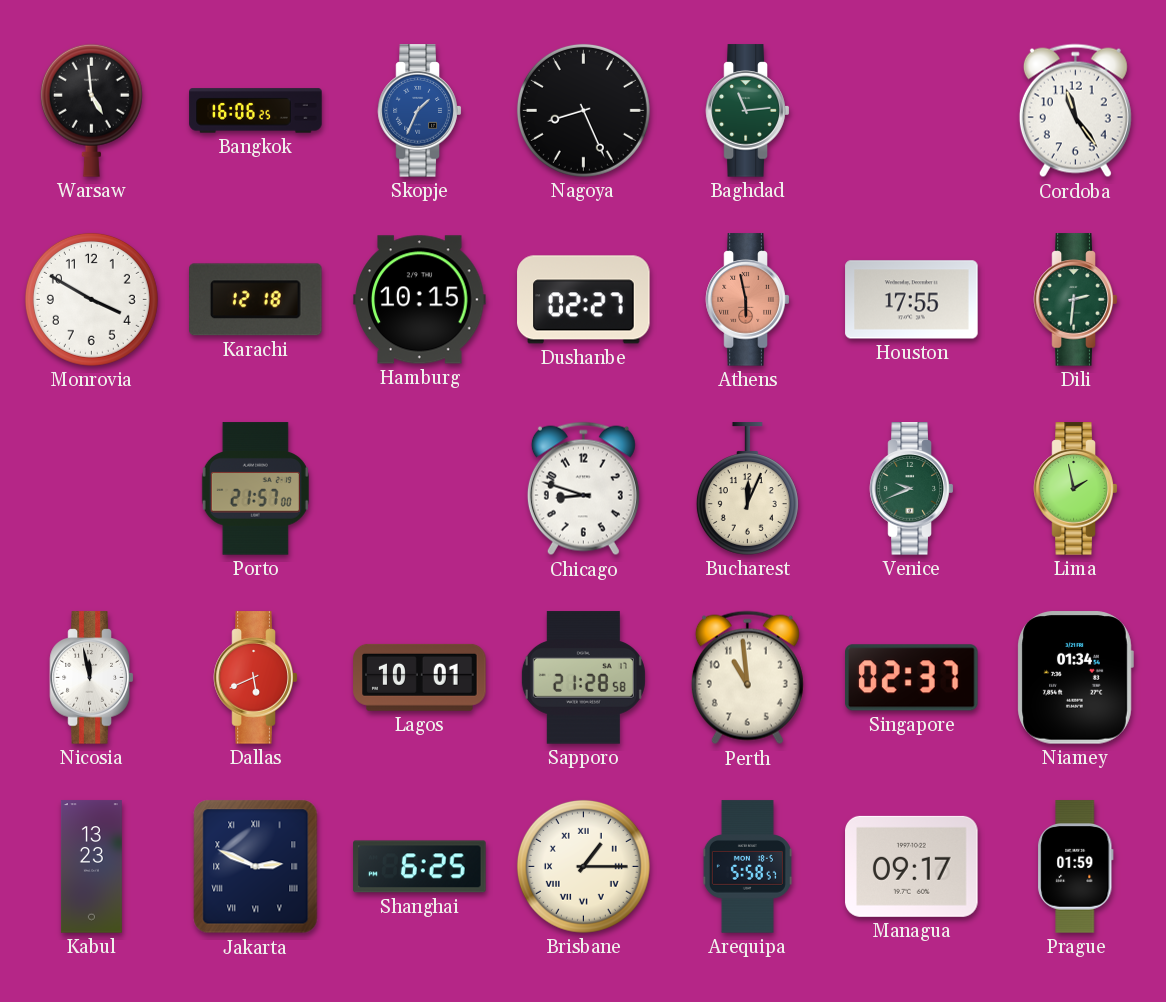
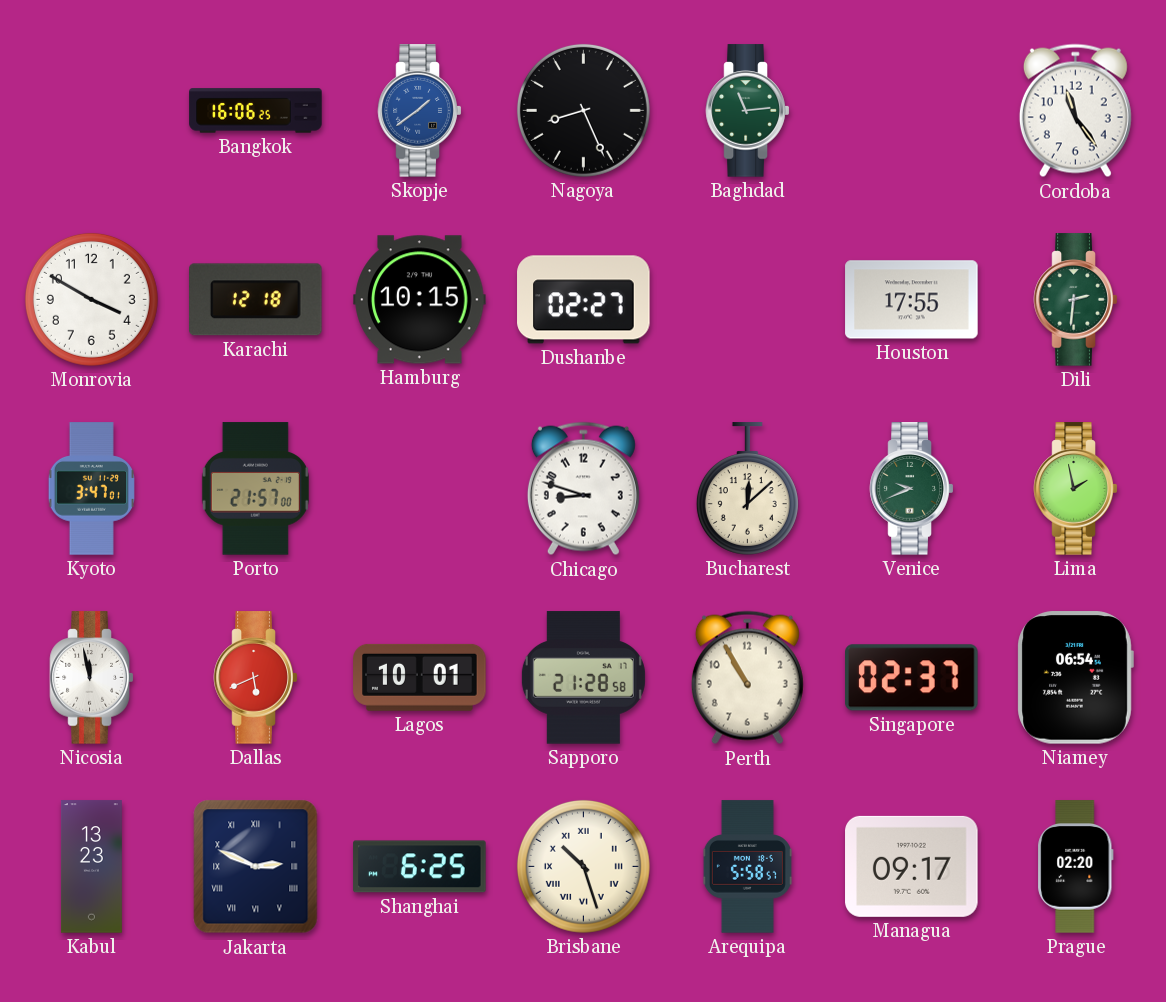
Warsaw: 4:59 -> none
Skopje: 1:34 -> 1:39
Athens: 5:58 -> none
Kyoto: none -> 3:47
Bucharest: 12:04 -> 12:08
Perth: 10:59 -> 10:55
Niamey: 01:34 -> 06:54
Brisbane: 1:15 -> 10:27
Prague: 01:59 -> 02:20
